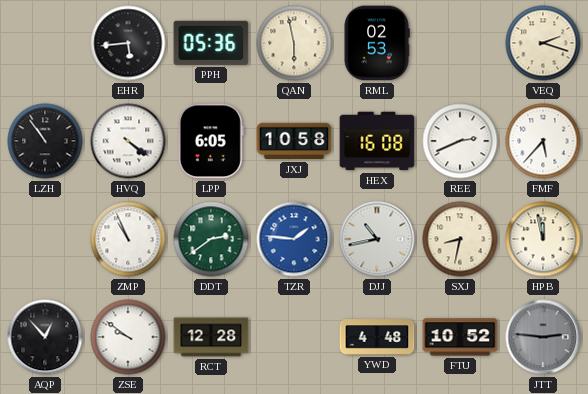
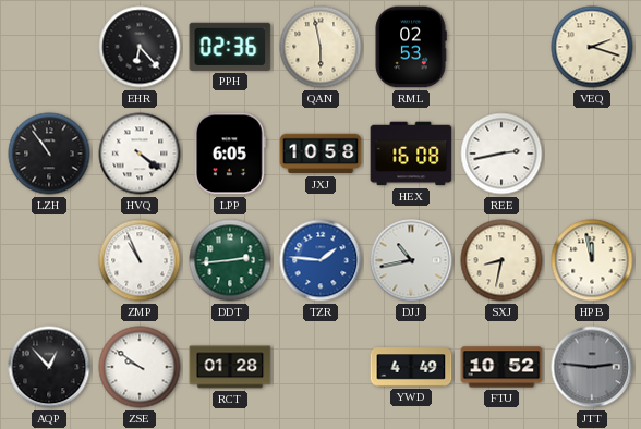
EHR: 5:44 -> 6:23
PPH: 05:36 -> 02:36
REE: 2:41 -> 2:43
FMF: 5:37 -> none
DDT: 2:39 -> 2:44
RCT: 12:28 -> 01:28
YWD: 4:48 -> 4:49
